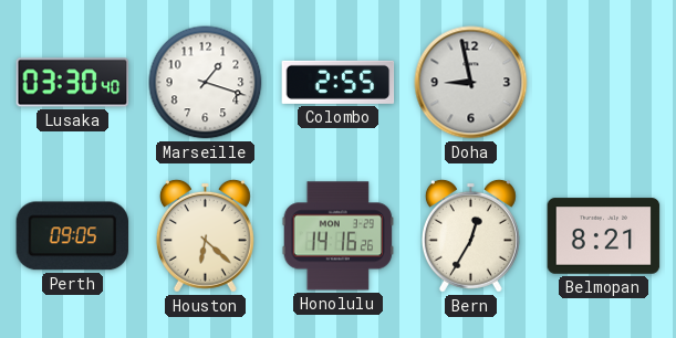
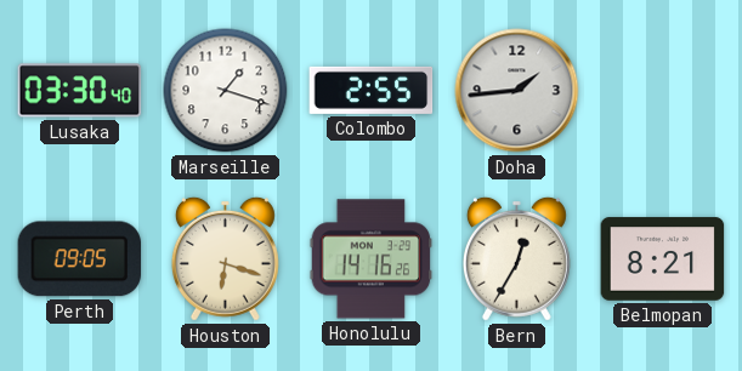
Doha: 8:58 -> 1:44
Houston: 6:22 -> 6:18
